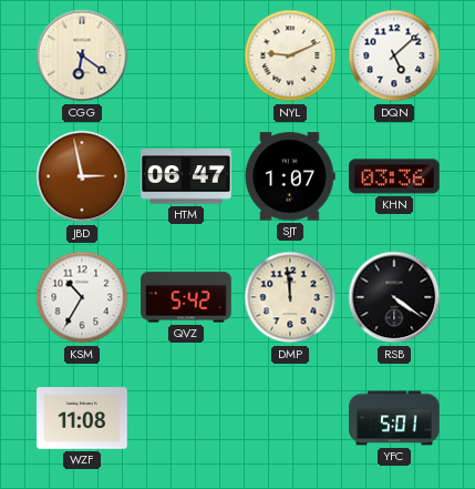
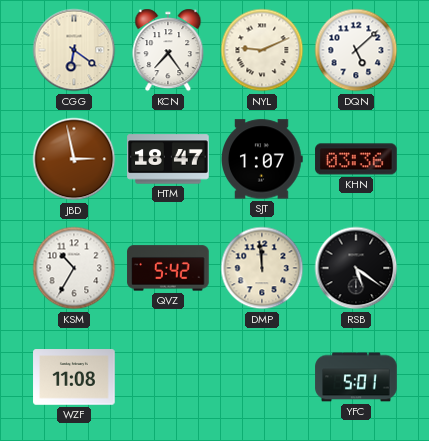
KCN: none -> 7:24
HTM: 06:47 -> 18:47
RSB: 4:21 -> 5:21
